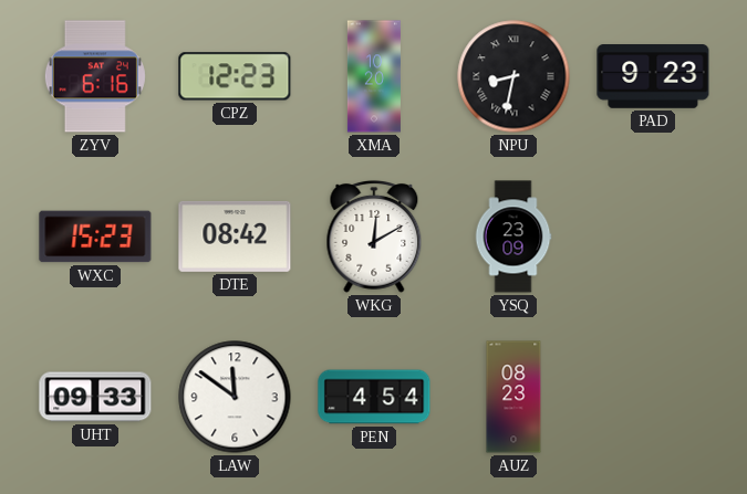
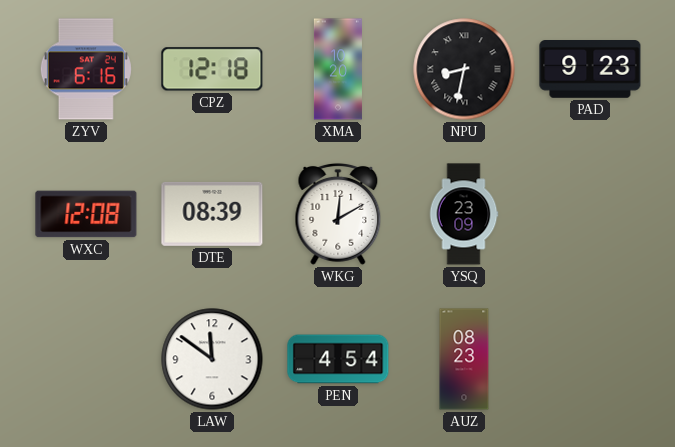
CPZ: 12:23 -> 12:18
WXC: 15:23 -> 12:08
DTE: 08:42 -> 08:39
UHT: 09:33 -> none
